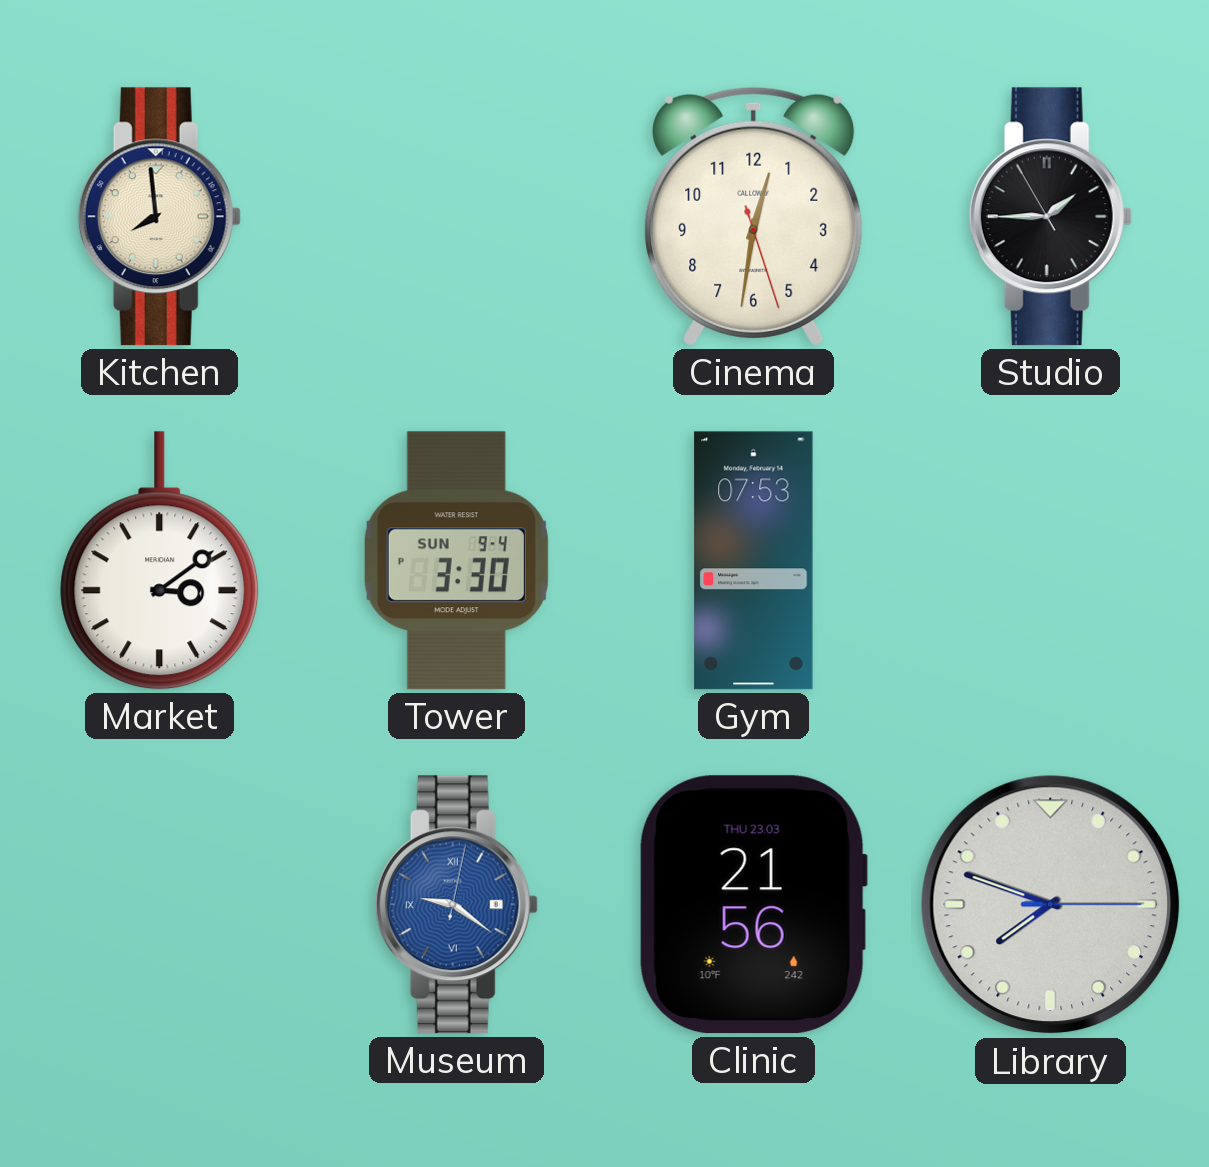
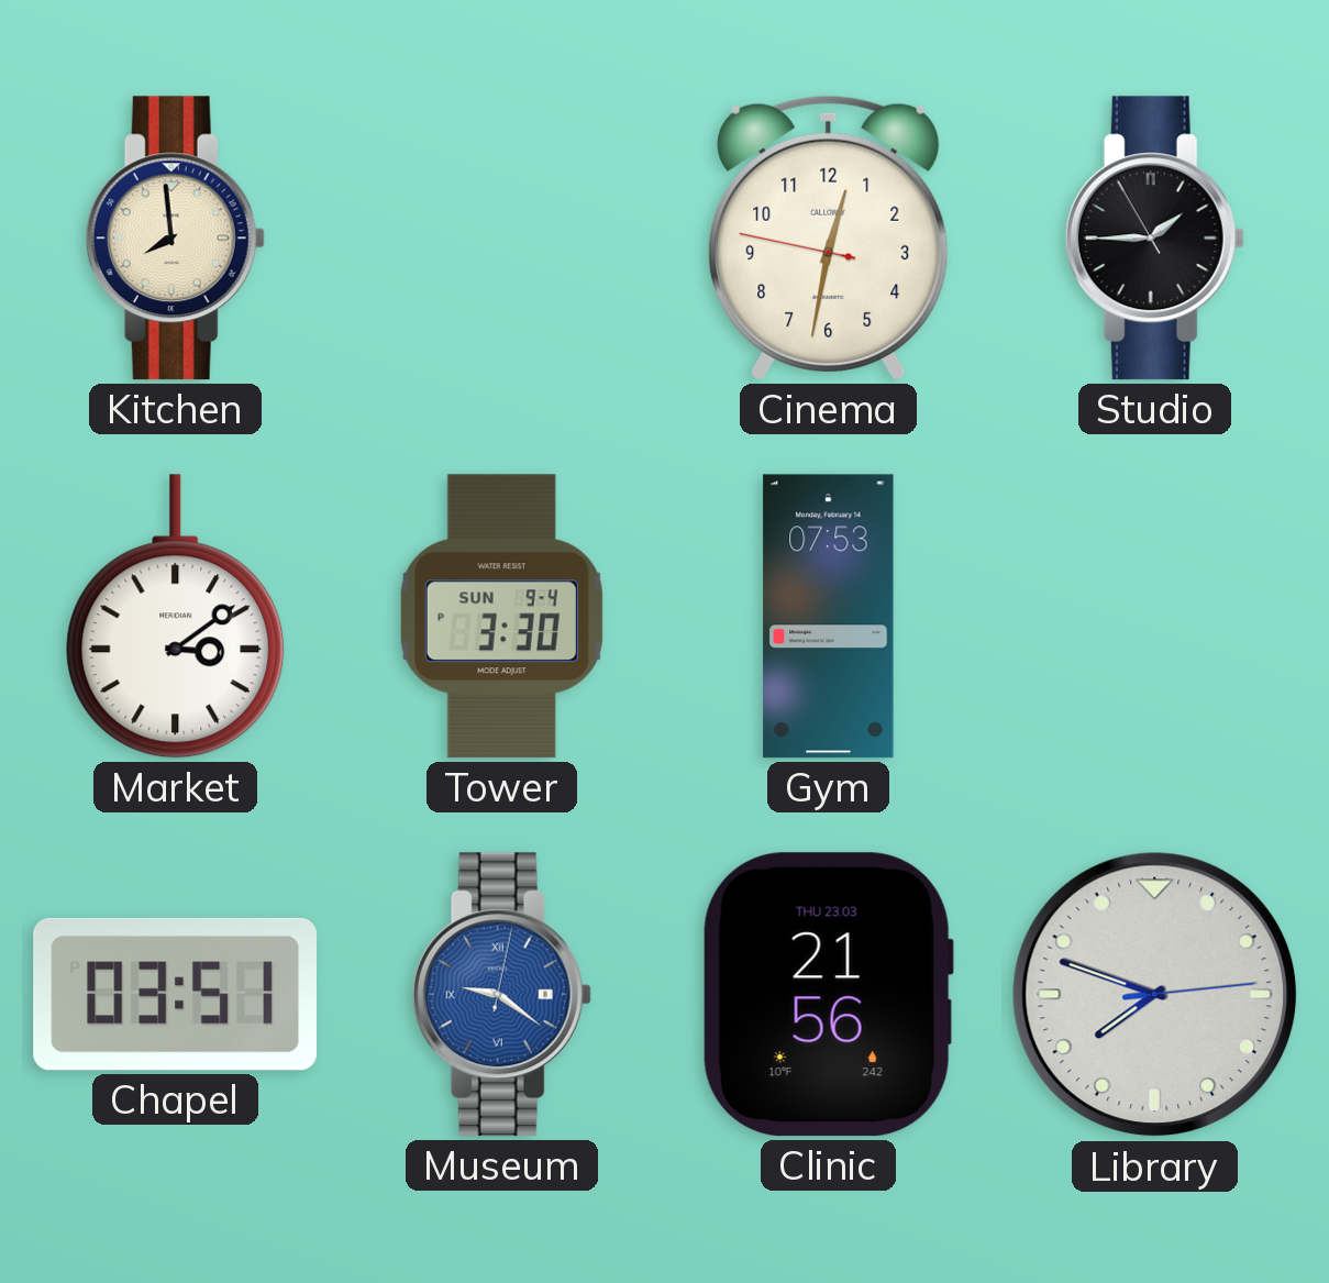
Cinema: 12:31:27 -> 12:31:47
Chapel: none -> 03:51
Library: 7:48:15 -> 7:48:14
